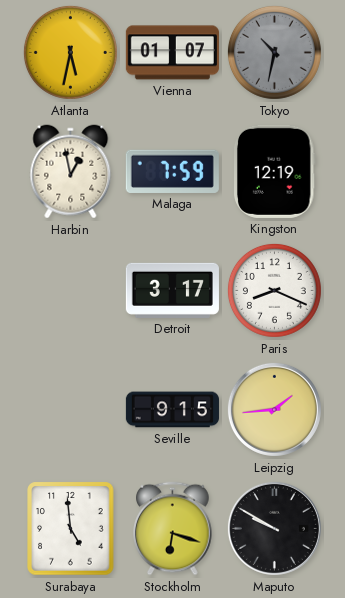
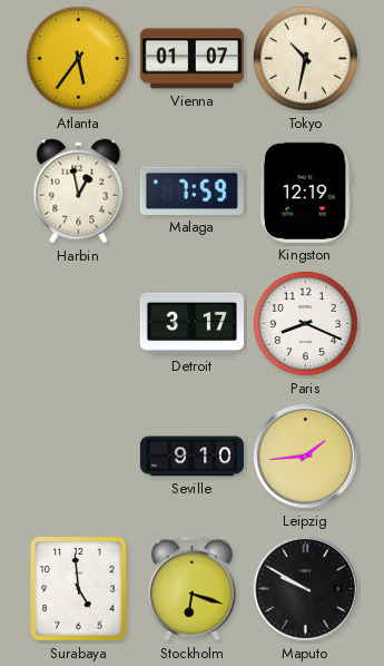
Atlanta: 5:32 -> 5:36
Tokyo dial: grey -> cream
Seville: 9:15 -> 9:10
